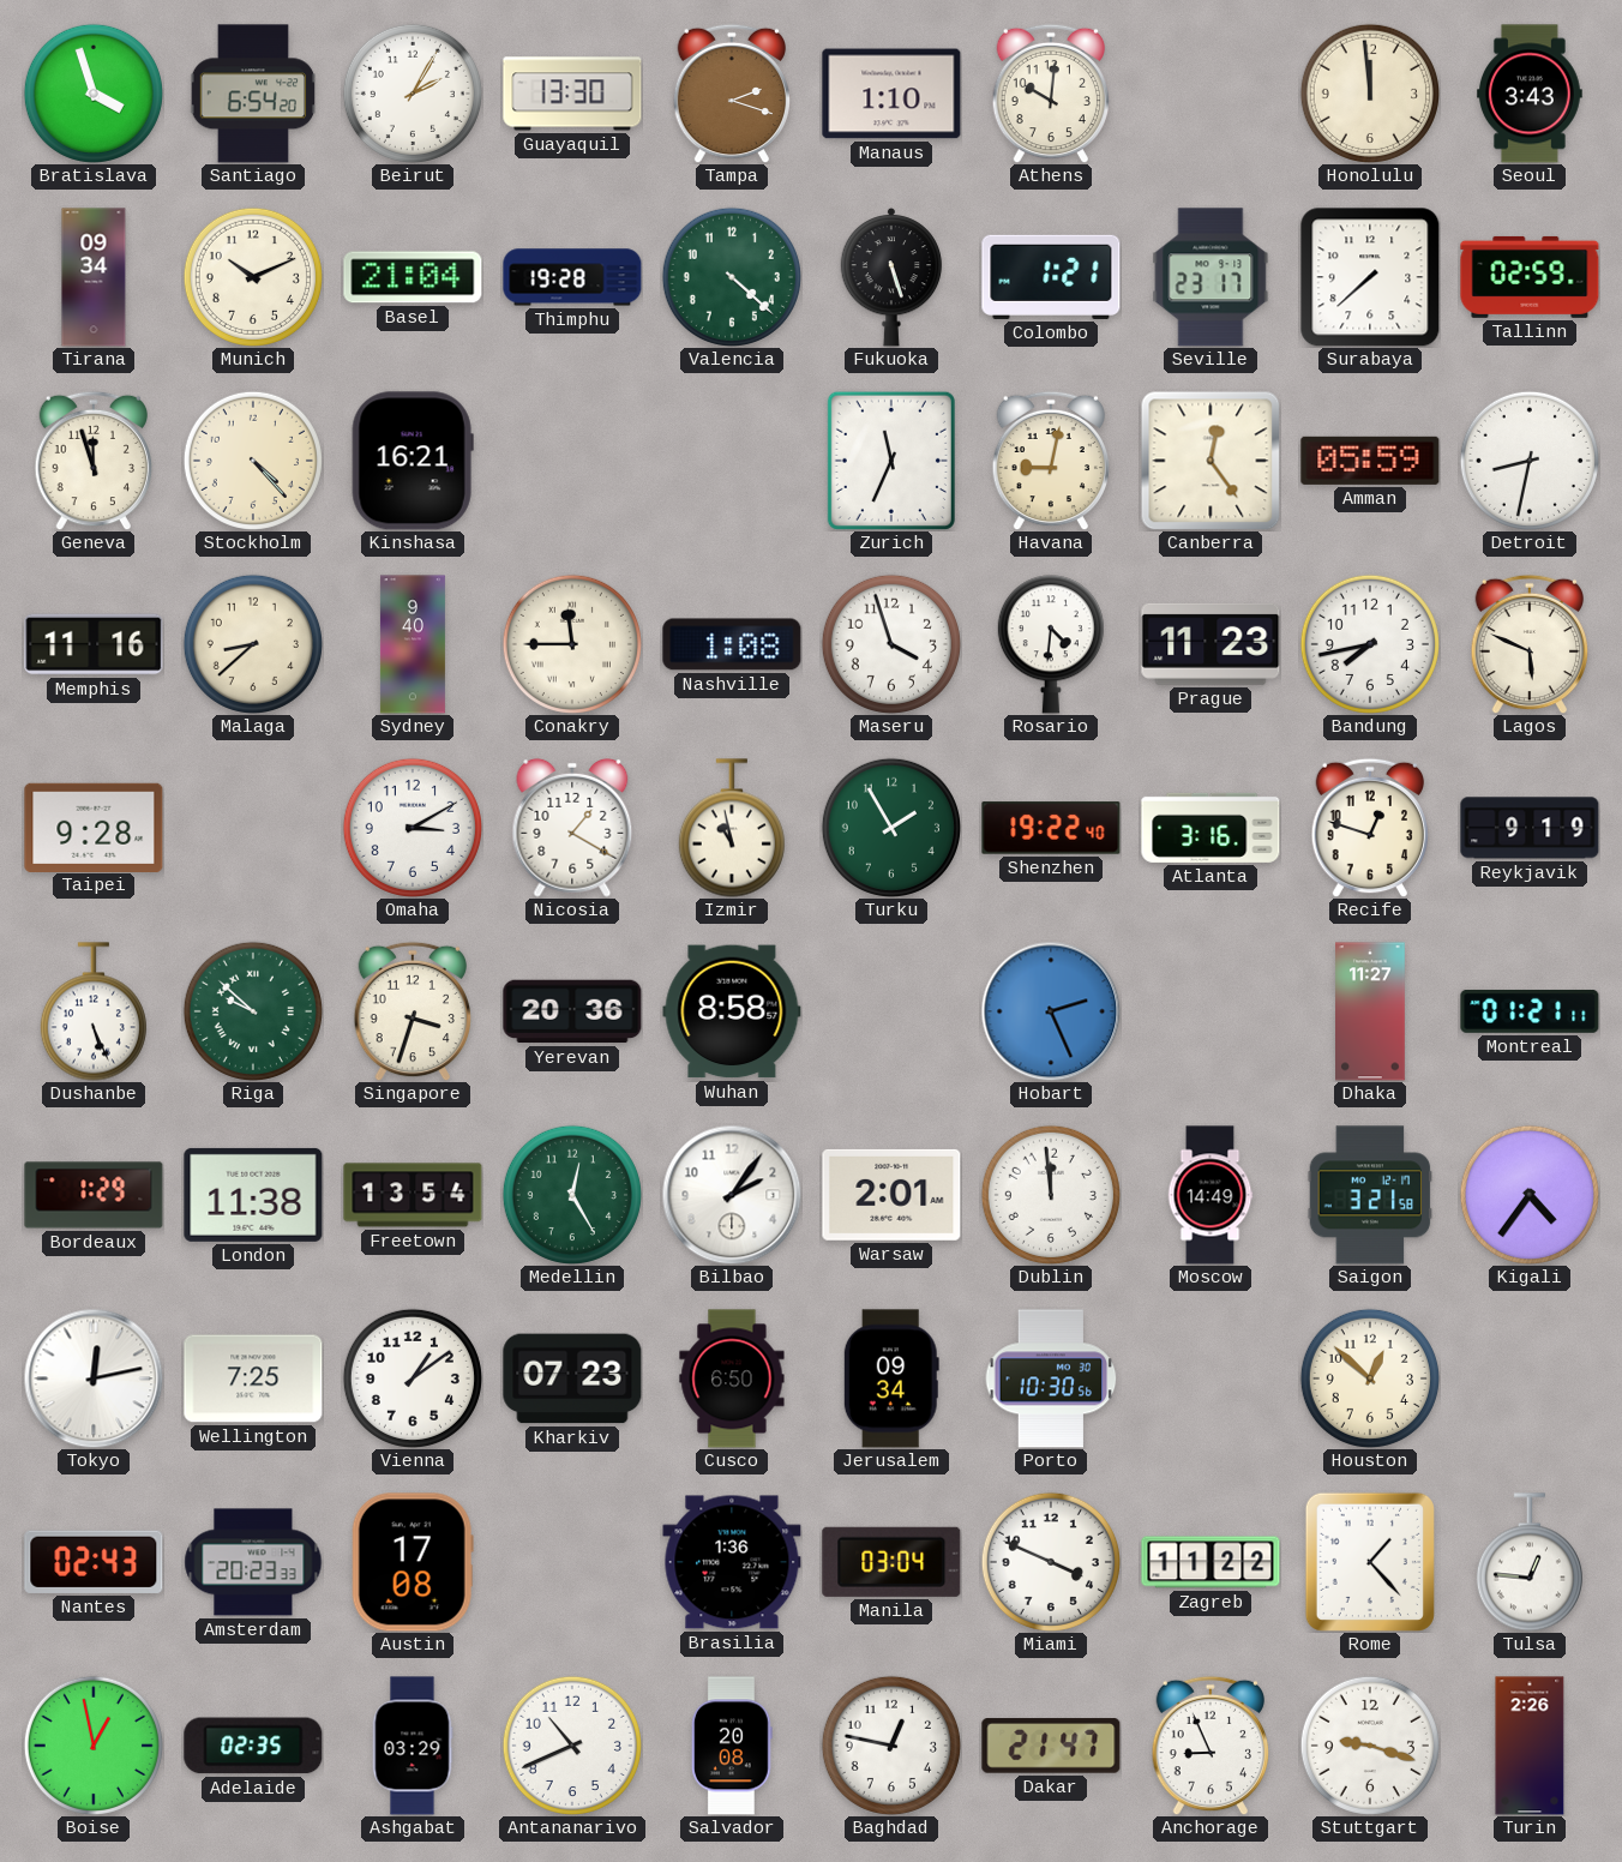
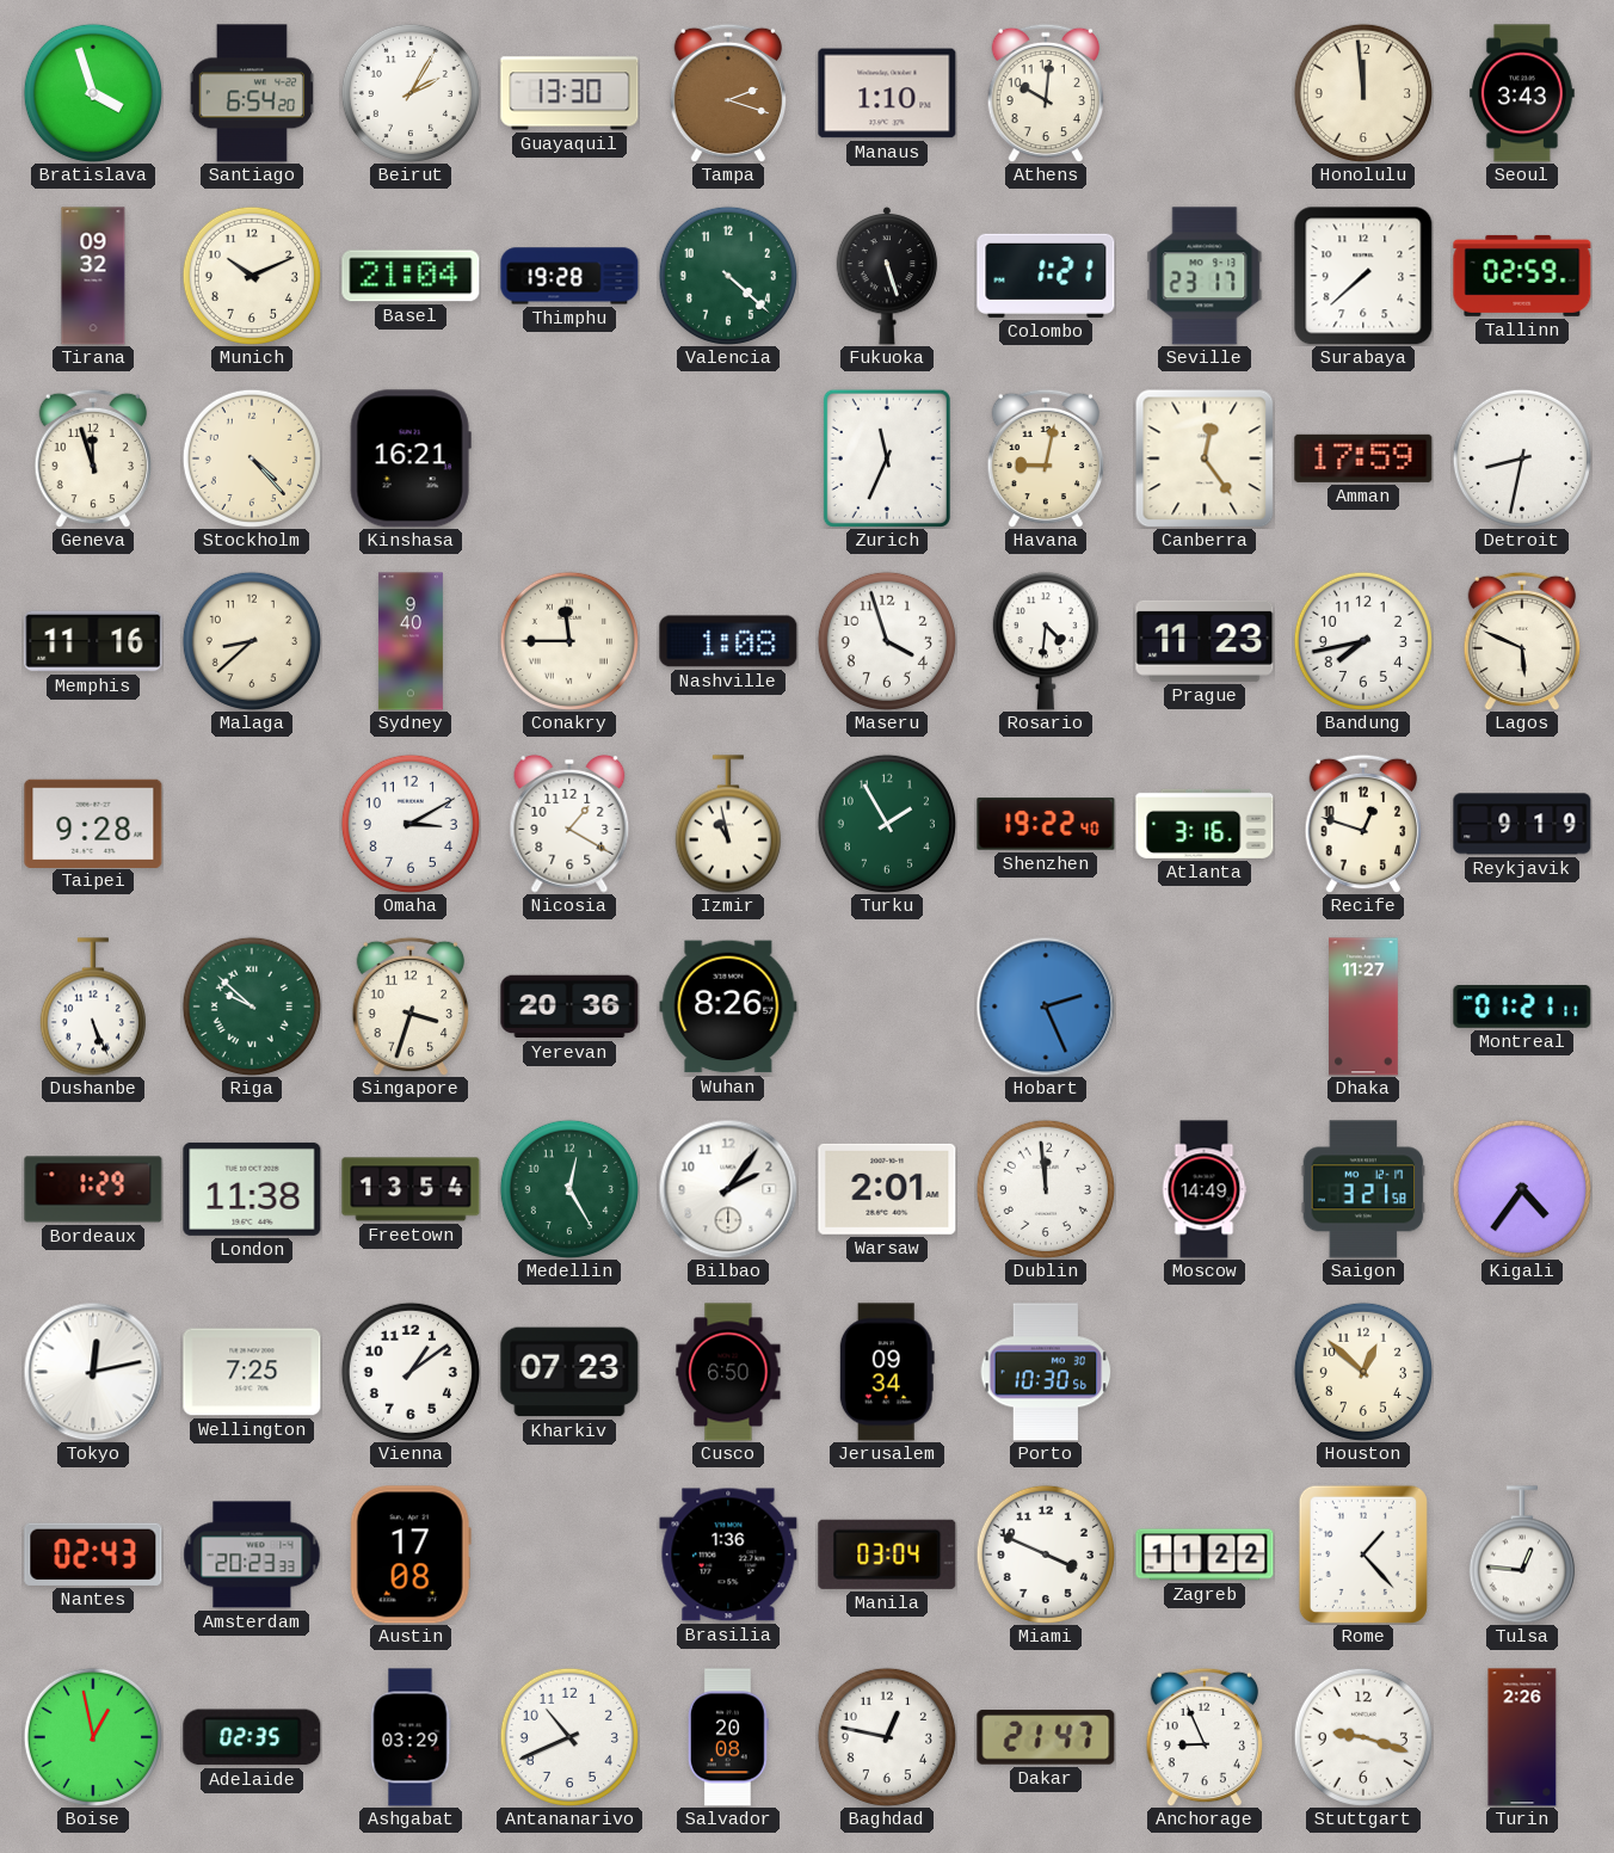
Tirana: 09:34 -> 09:32
Amman: 05:59 -> 17:59
Wuhan: 8:58 -> 8:26
